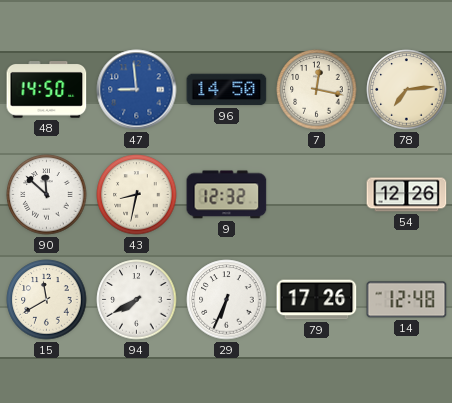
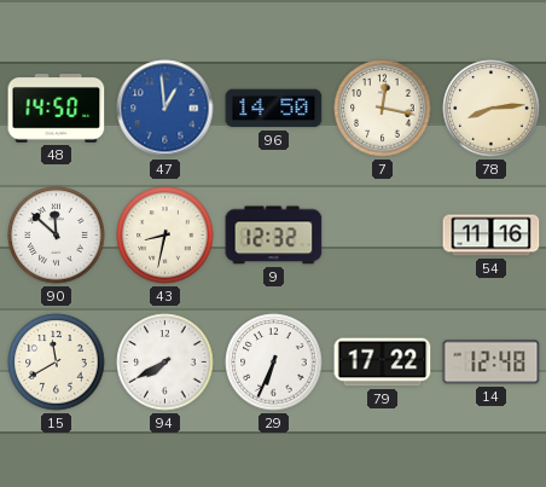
47: 8:59 -> 12:59
78: 7:14 -> 8:14
54: 12:26 -> 11:16
79: 17:26 -> 17:22
